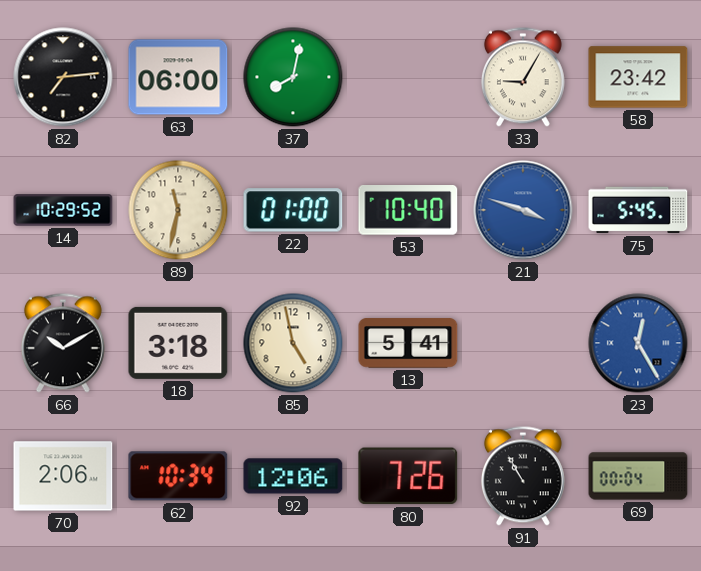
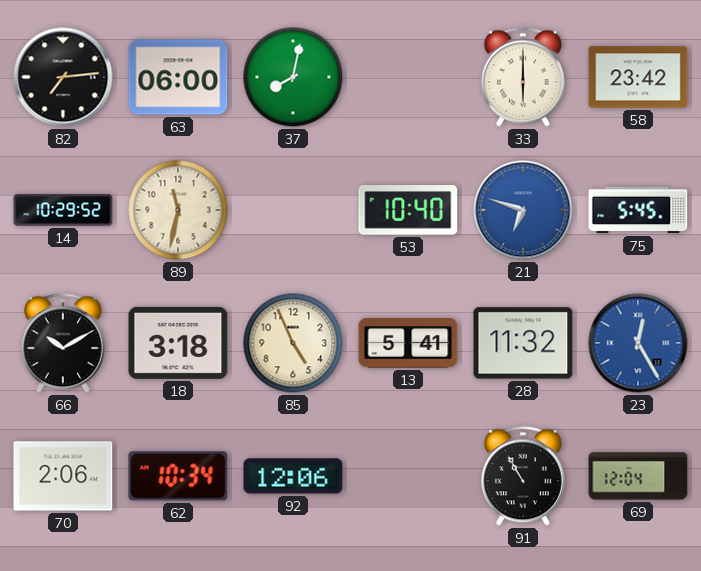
33: 9:05 -> 6:00
22: 01:00 -> none
21: 3:48 -> 6:48
85: 4:58 -> 4:56
28: none -> 11:32
80: 7:26 -> none
69: 00:04 -> 12:04
